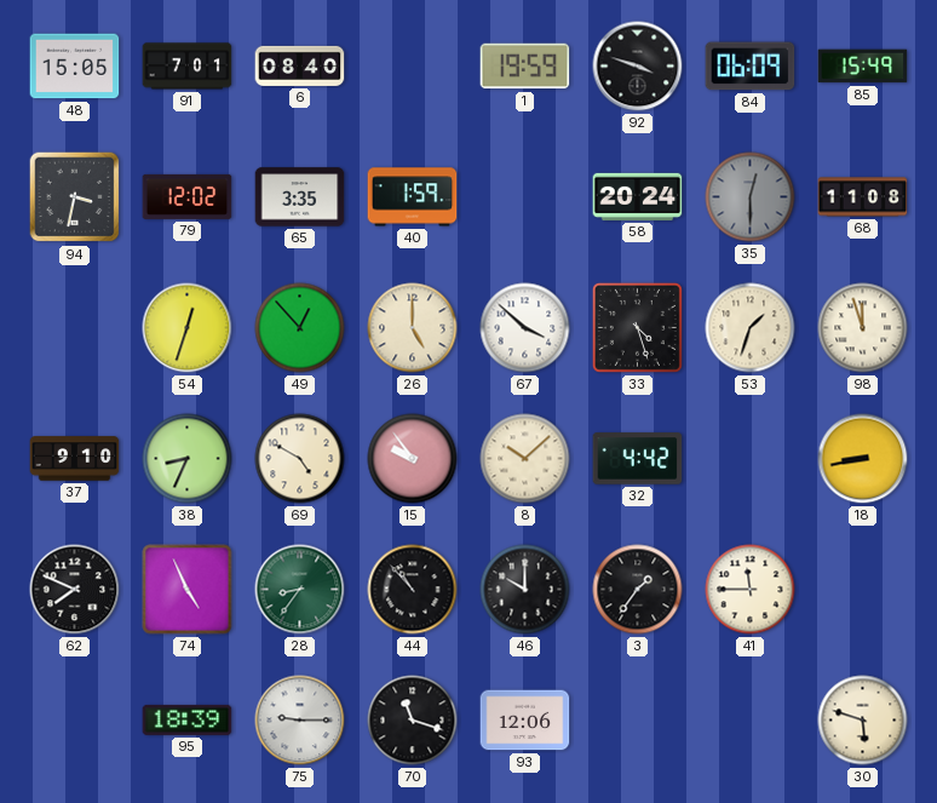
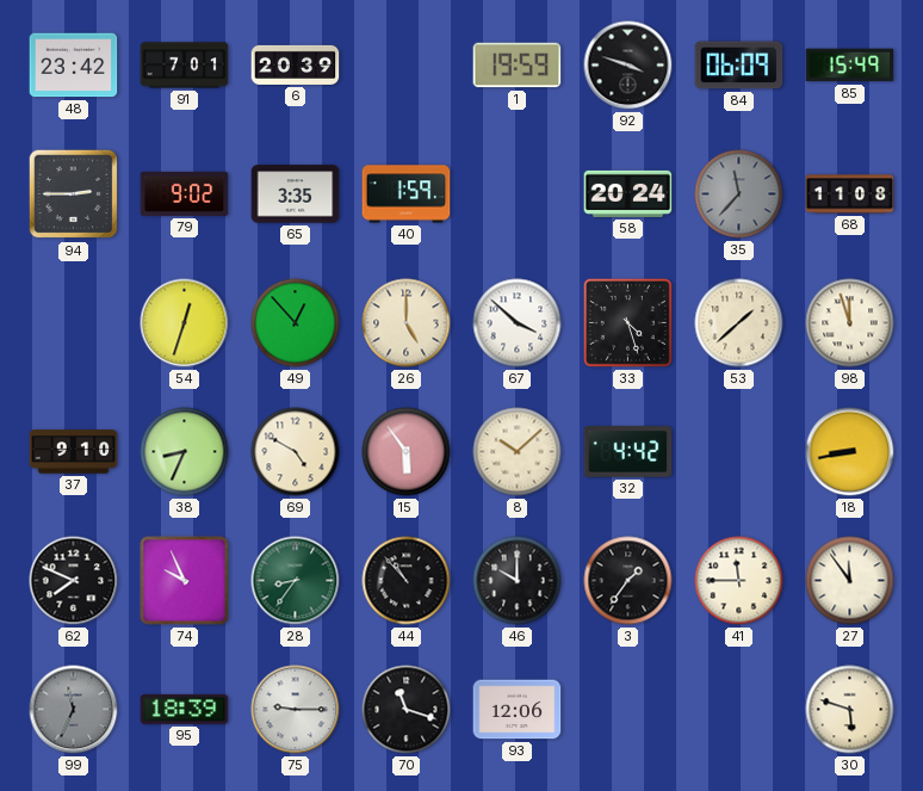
48: 15:05 -> 23:42
6: 08:40 -> 20:39
94: 3:32 -> 2:45
79: 12:02 -> 9:02
35: 12:30 -> 11:37
53: 1:33 -> 1:38
15: 9:54 -> 5:54
74: 4:56 -> 9:56
27: none -> 11:54
99: none -> 11:34
